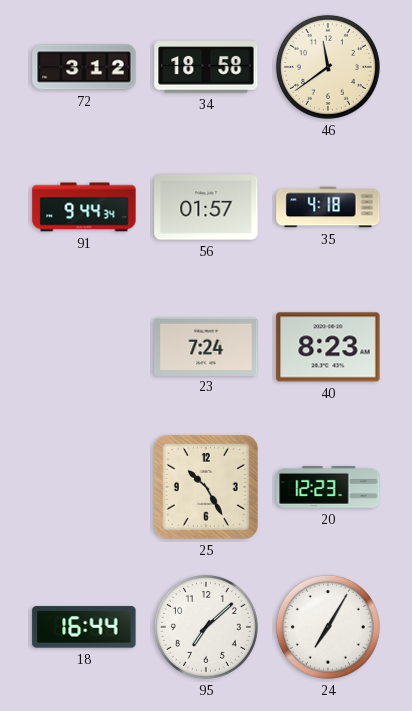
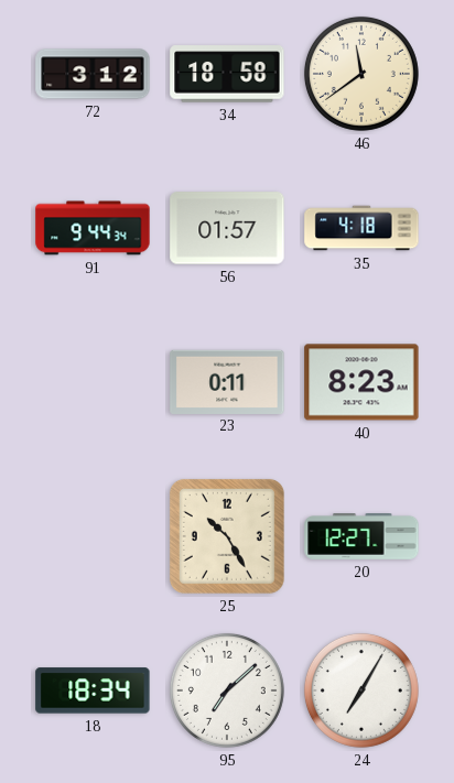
23: 7:24 -> 0:11
20: 12:23 -> 12:27
18: 16:44 -> 18:34
